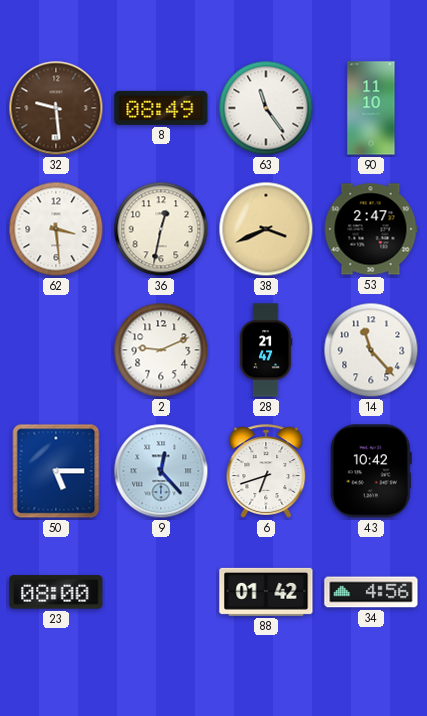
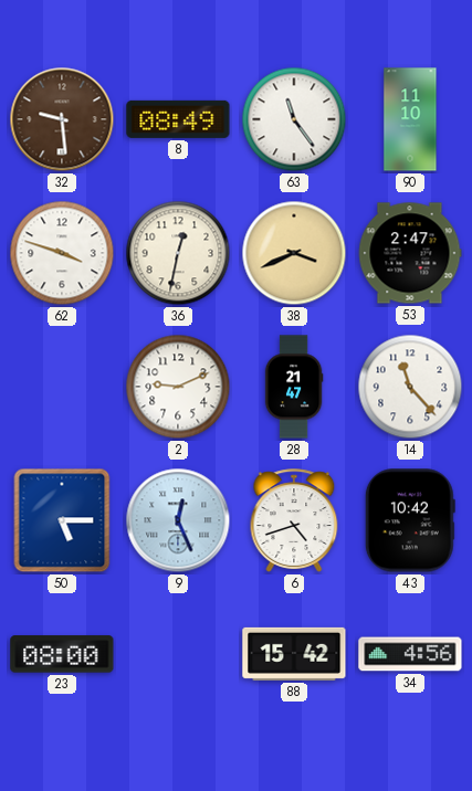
62: 3:29 -> 3:48
9: 12:23 -> 12:26
6: 6:42 -> 4:42
88: 01:42 -> 15:42
